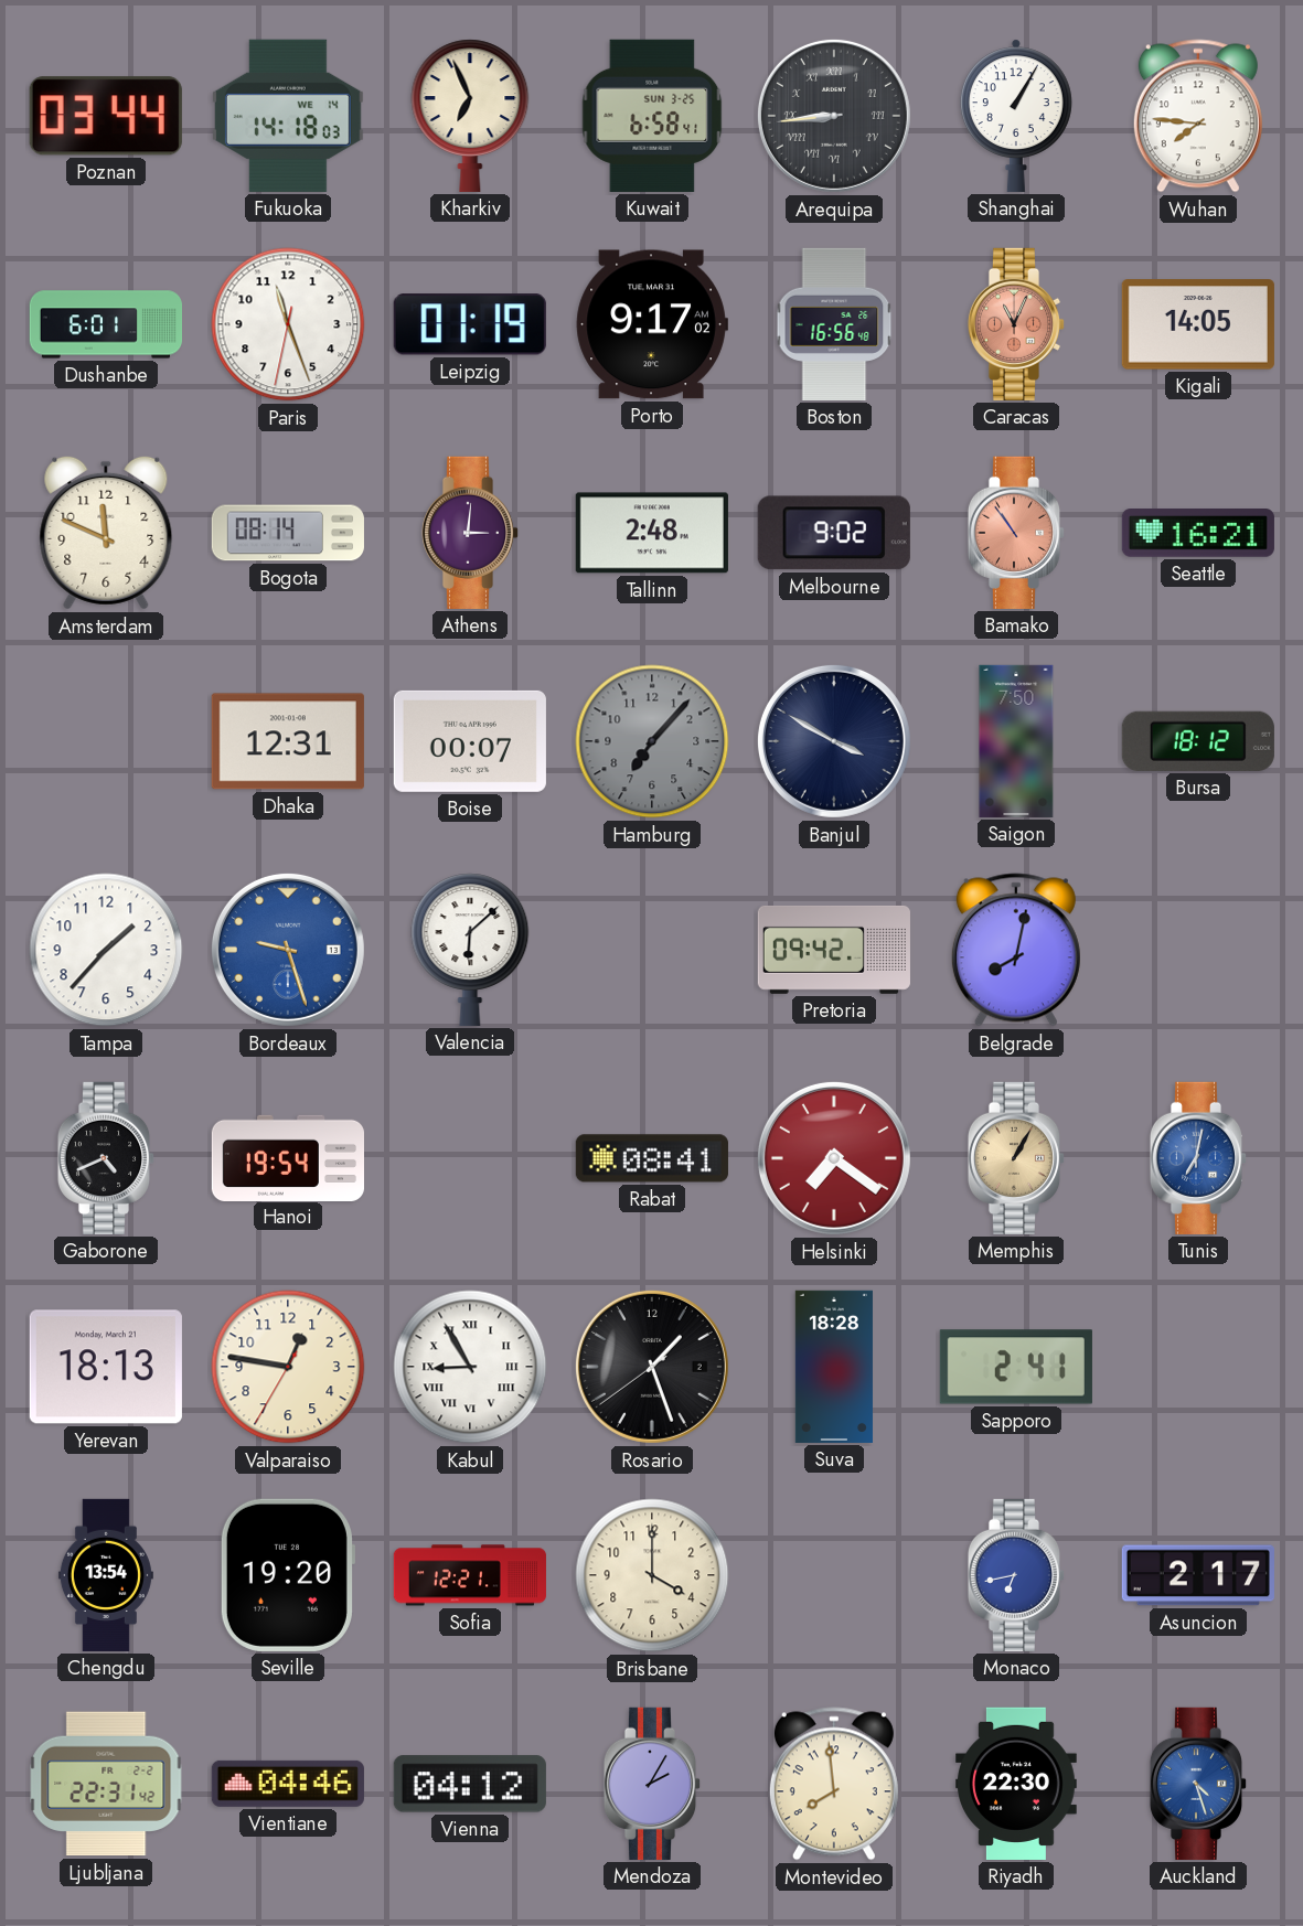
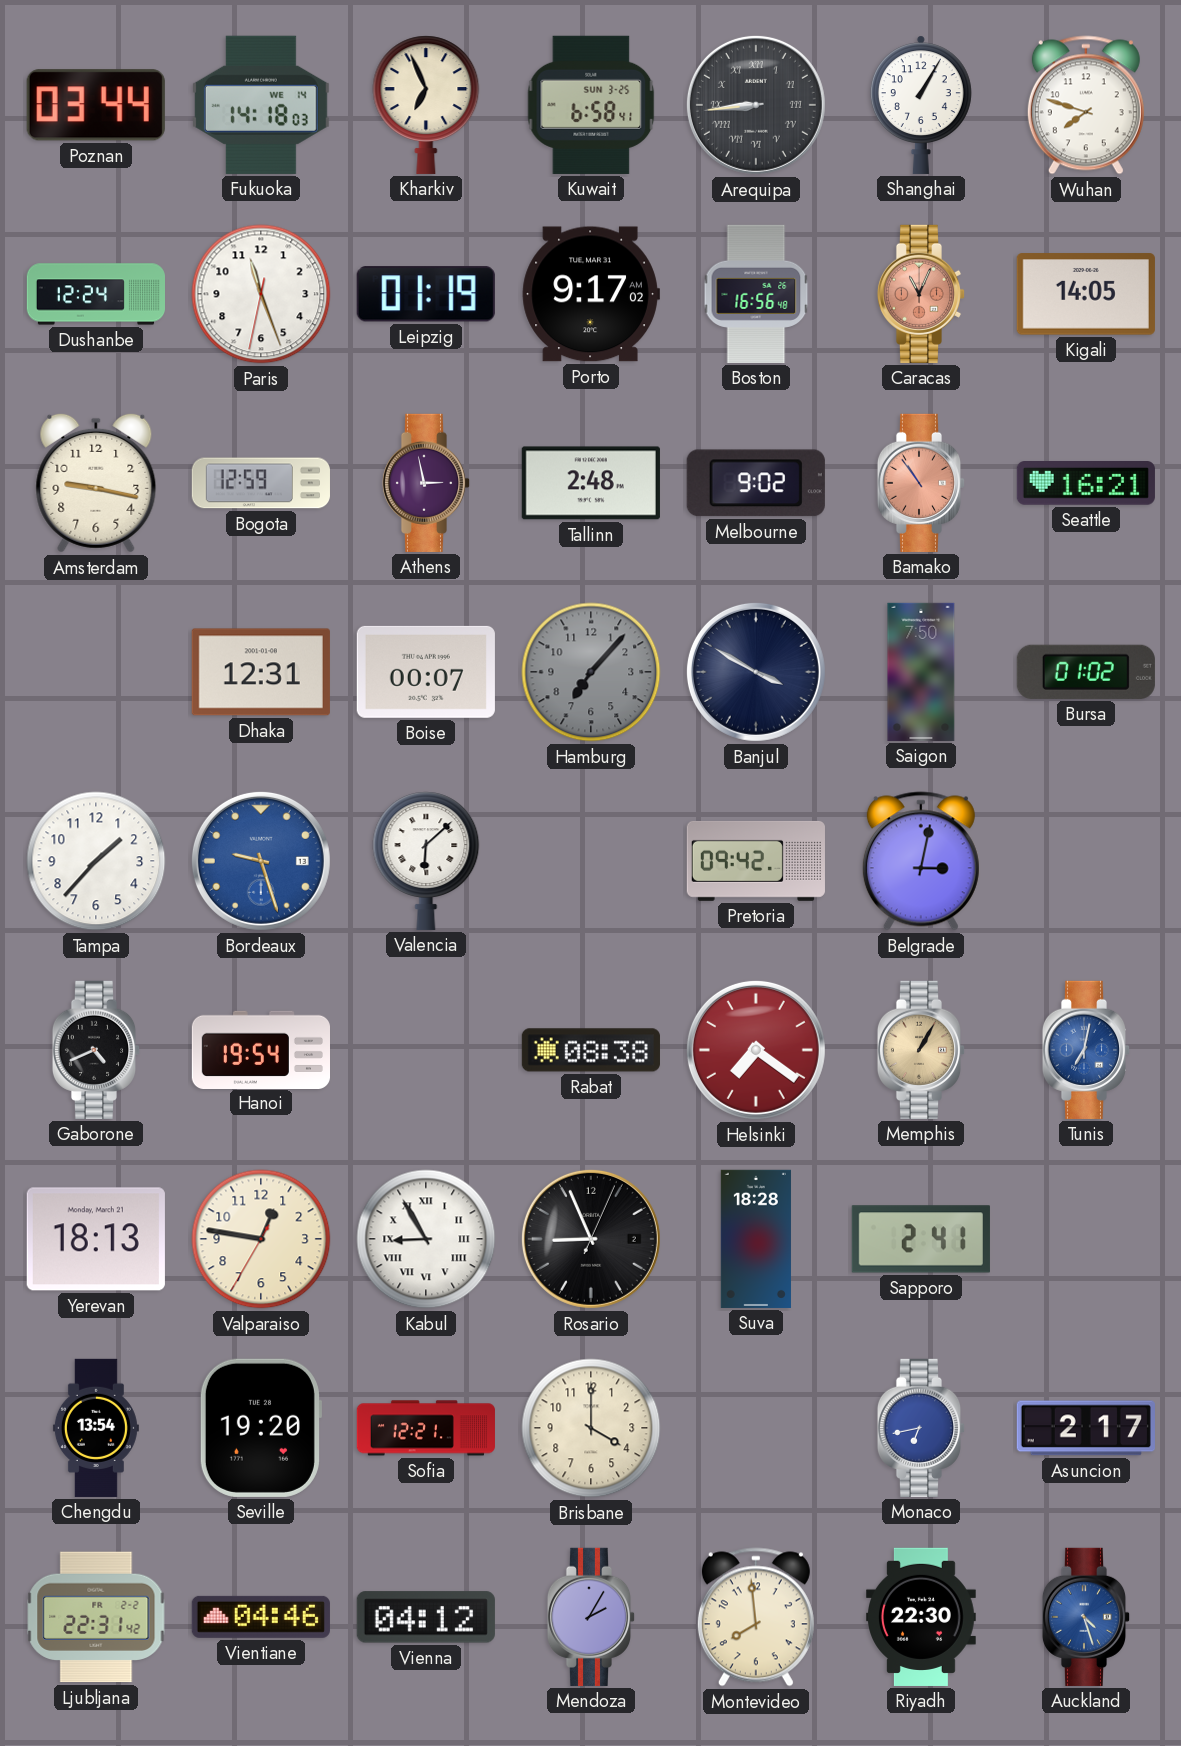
Wuhan: 7:46 -> 7:48
Dushanbe: 6:01 -> 12:24
Amsterdam: 11:49 -> 9:17
Bogota: 08:14 -> 12:59
Athens: 3:01 -> 2:58
Bursa: 18:12 -> 01:02
Belgrade: 8:02 -> 3:02
Rabat: 08:41 -> 08:38
Rosario: 1:26 -> 8:56
